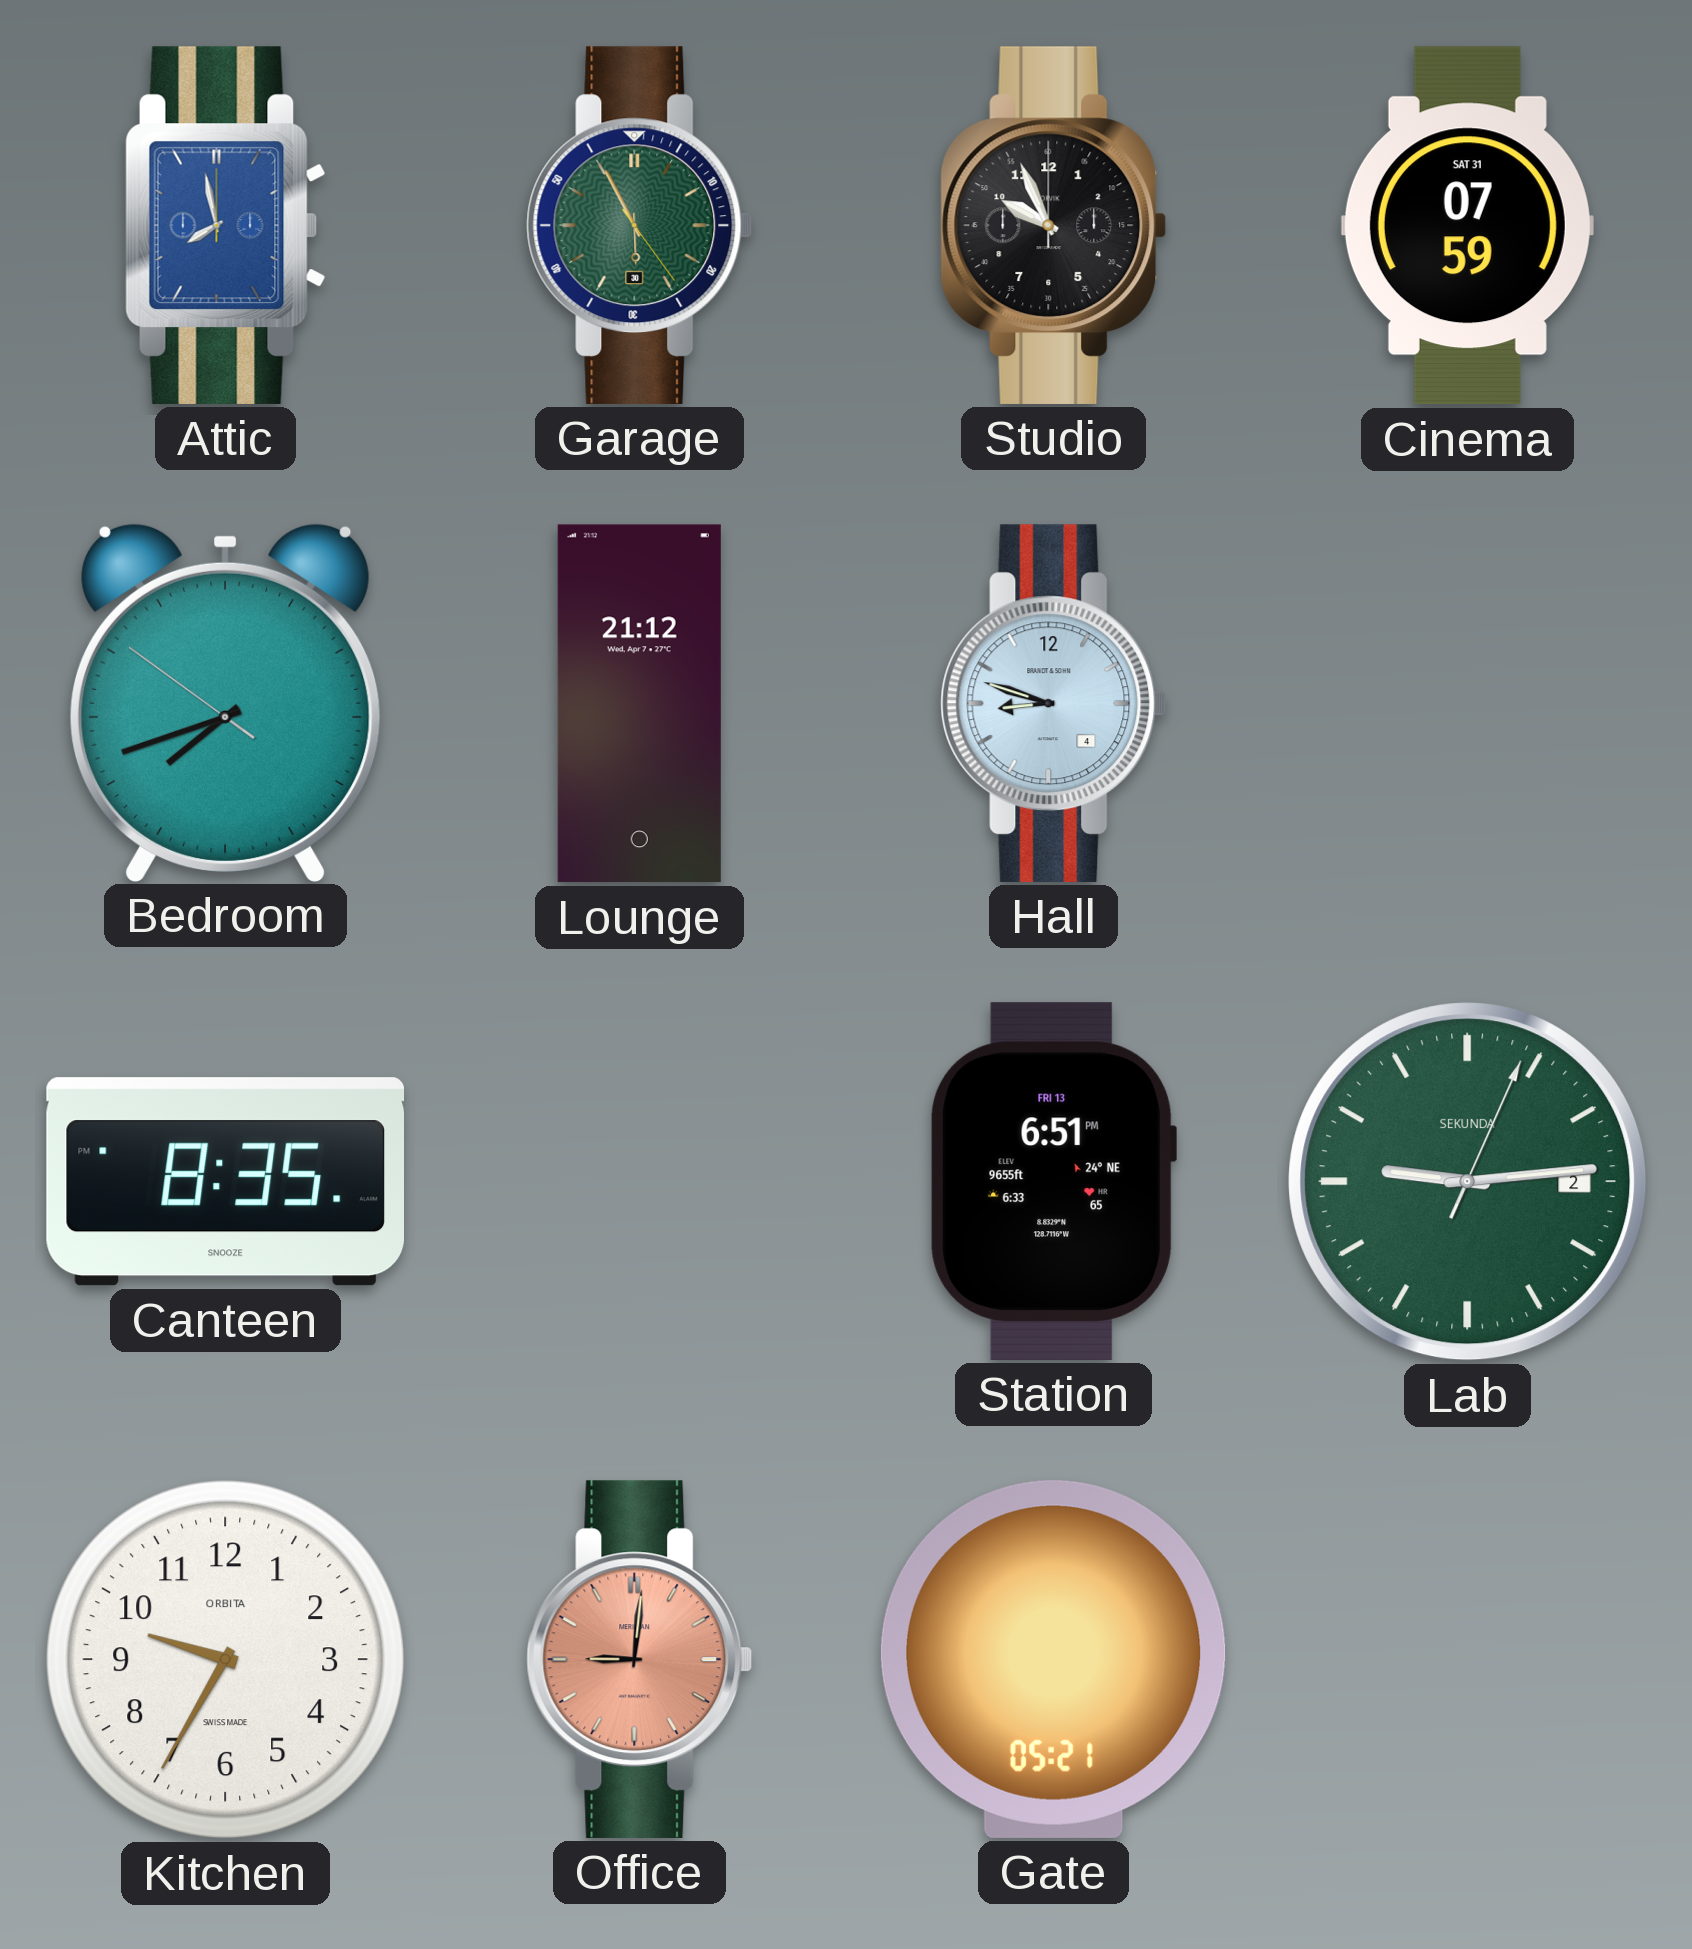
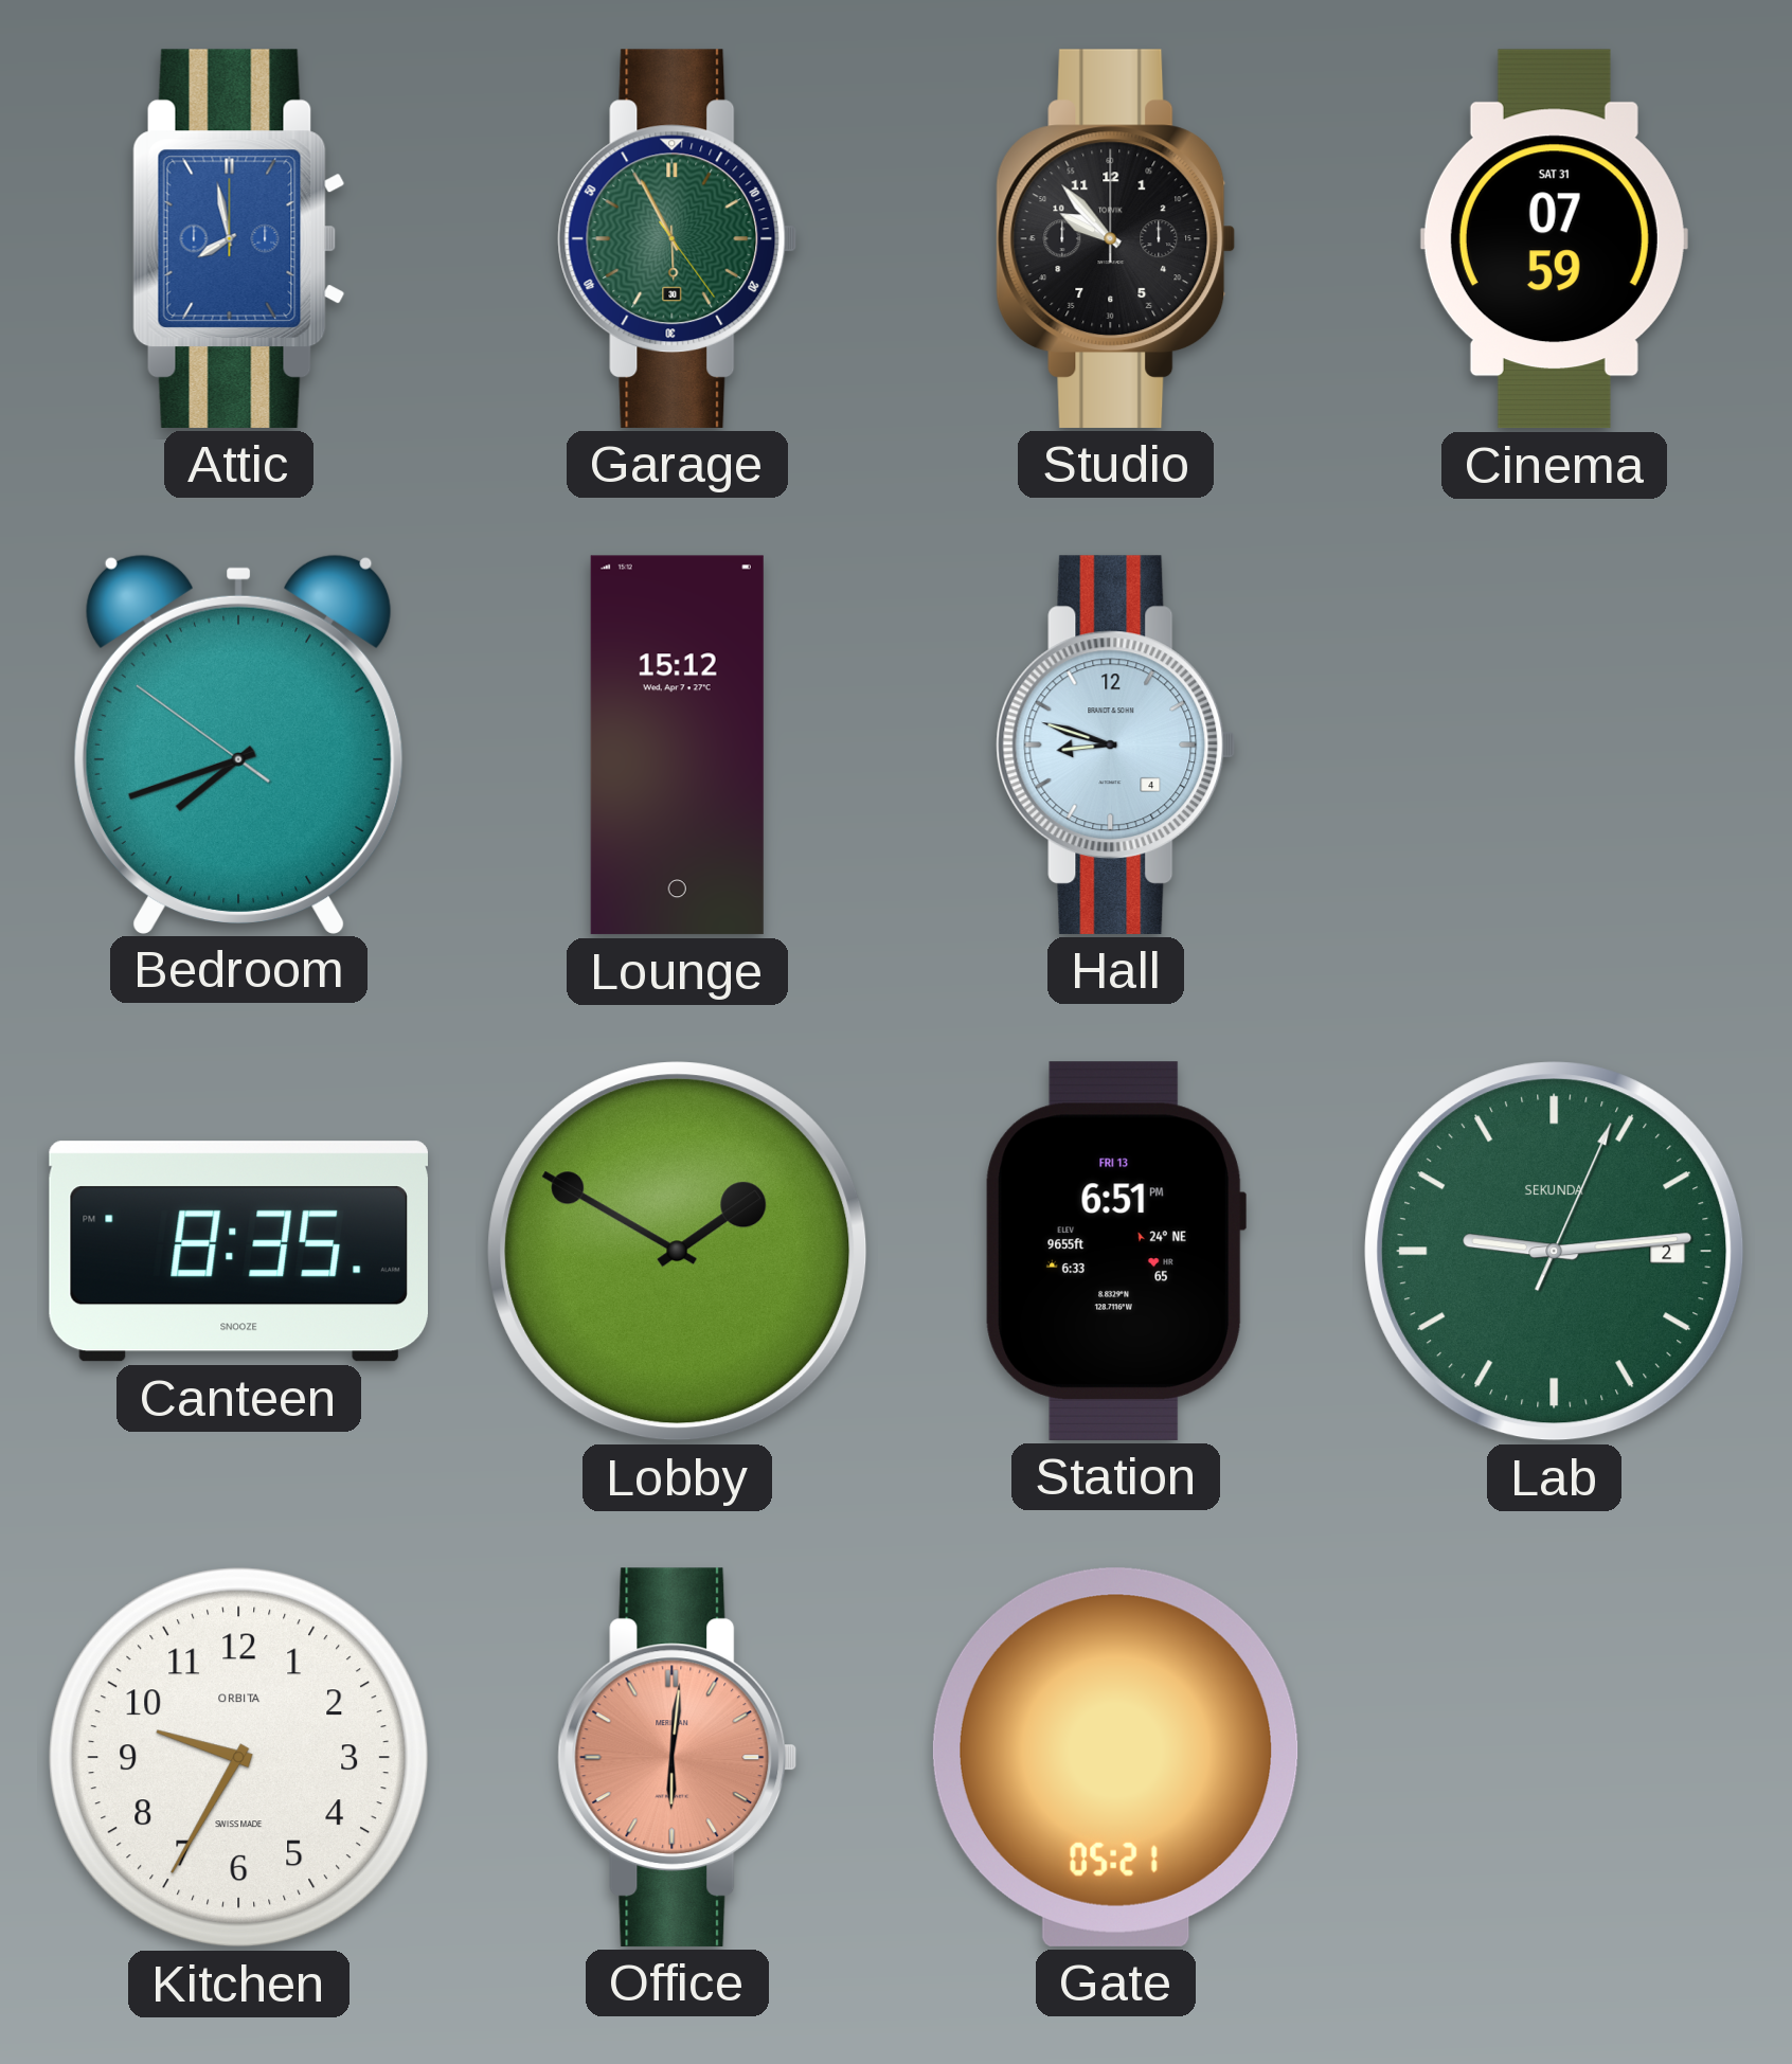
Studio: 9:56 -> 9:53
Lounge: 21:12 -> 15:12
Lobby: none -> 1:50
Office: 9:01 -> 6:01
